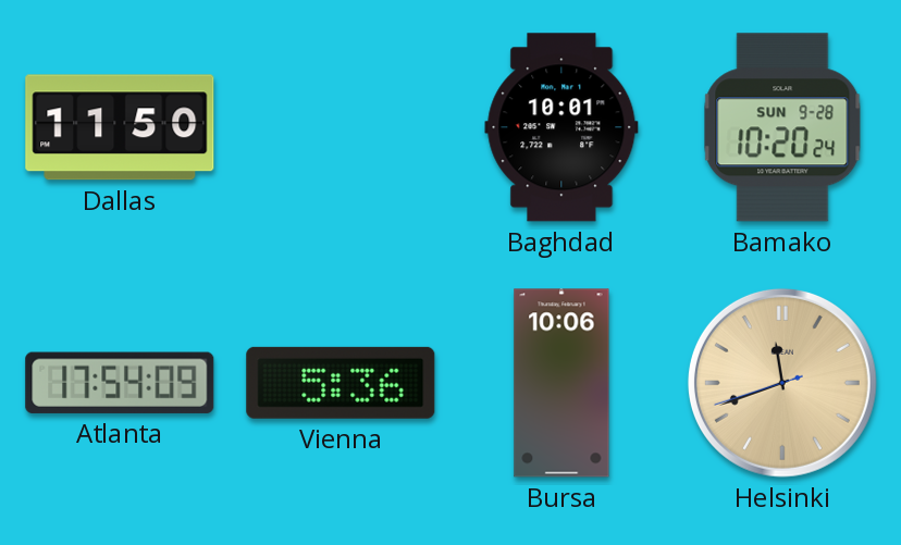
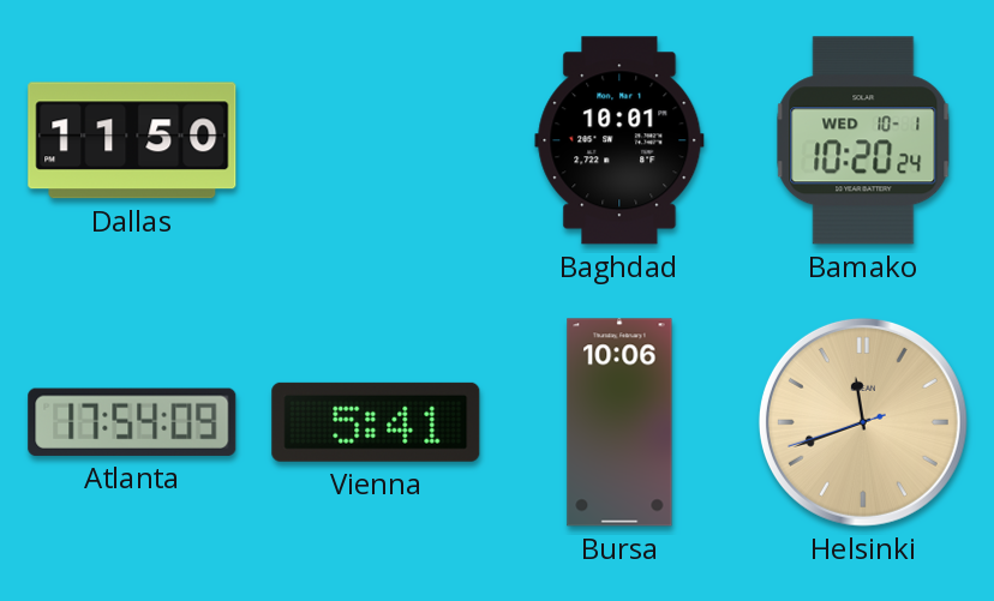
Bamako date: SUN 9-28 -> WED 10-1
Vienna: 5:36 -> 5:41
